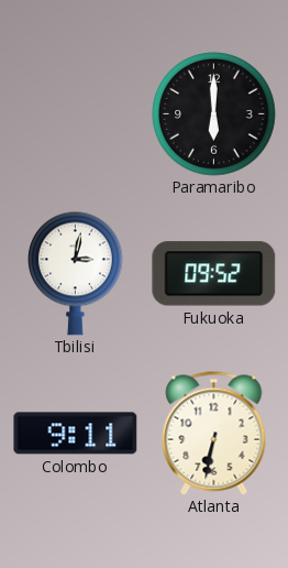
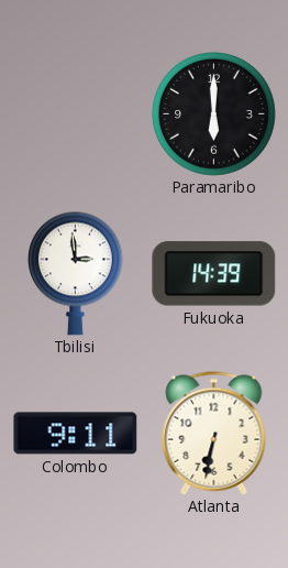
Tbilisi: 3:02 -> 2:59
Fukuoka: 09:52 -> 14:39
